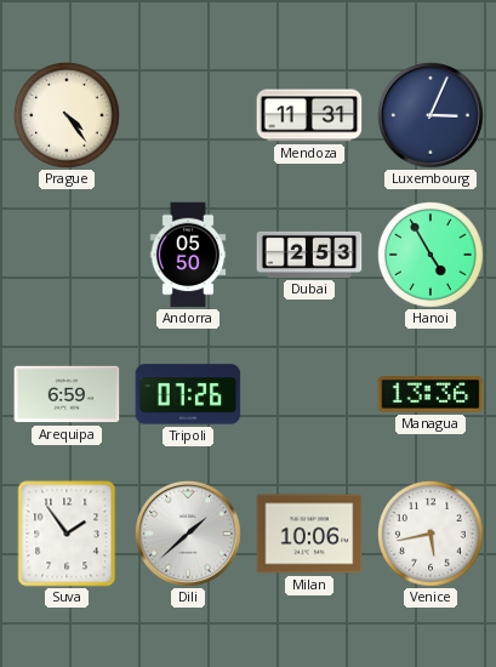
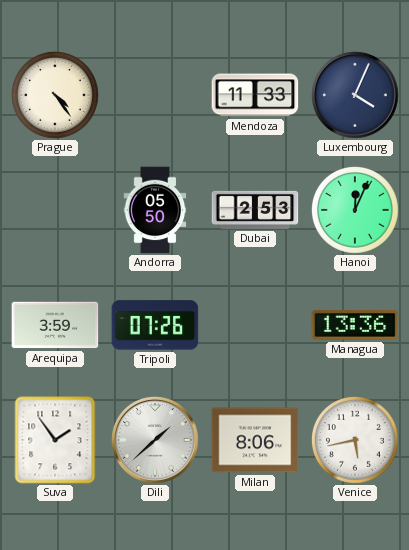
Mendoza: 11:31 -> 11:33
Luxembourg: 3:04 -> 4:04
Hanoi: 4:55 -> 12:04
Arequipa: 6:59 -> 3:59
Milan: 10:06 -> 8:06
